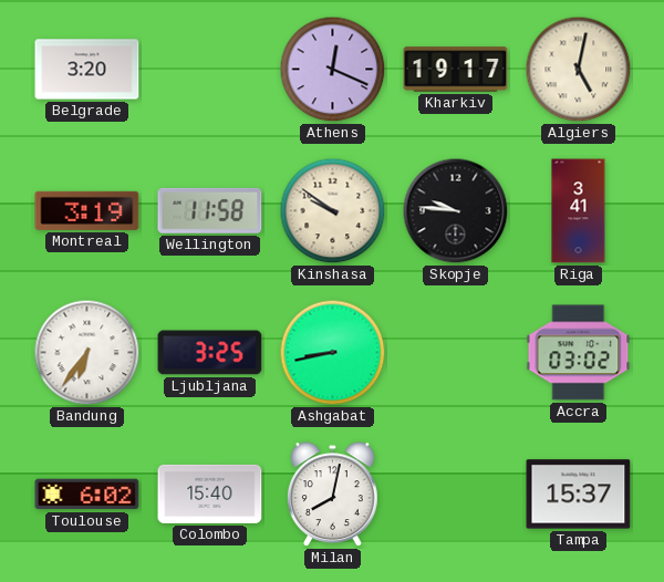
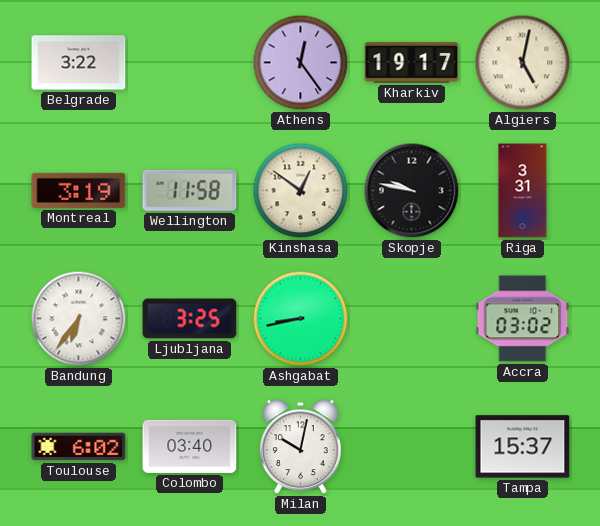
Belgrade: 3:20 -> 3:22
Athens: 12:19 -> 12:24
Kinshasa: 9:51 -> 12:51
Skopje: 9:46 -> 9:47
Riga: 3:41 -> 3:31
Colombo: 15:40 -> 03:40
Milan: 8:02 -> 10:02
